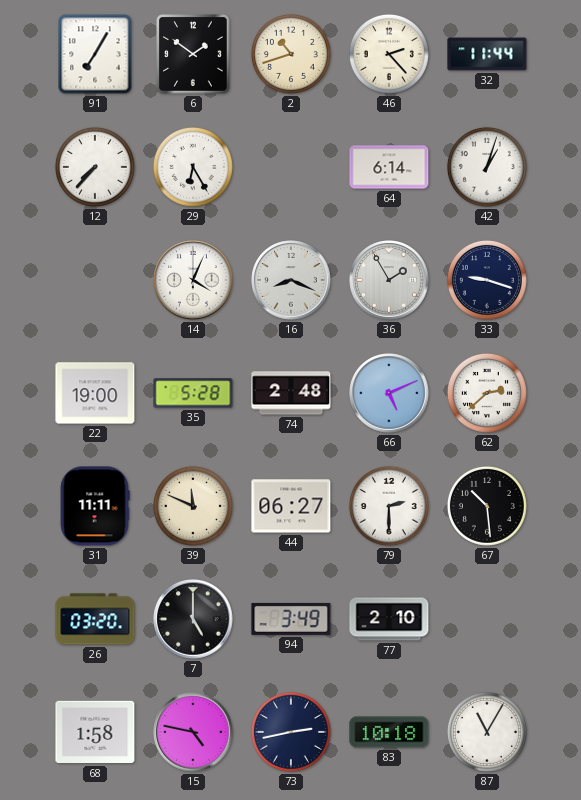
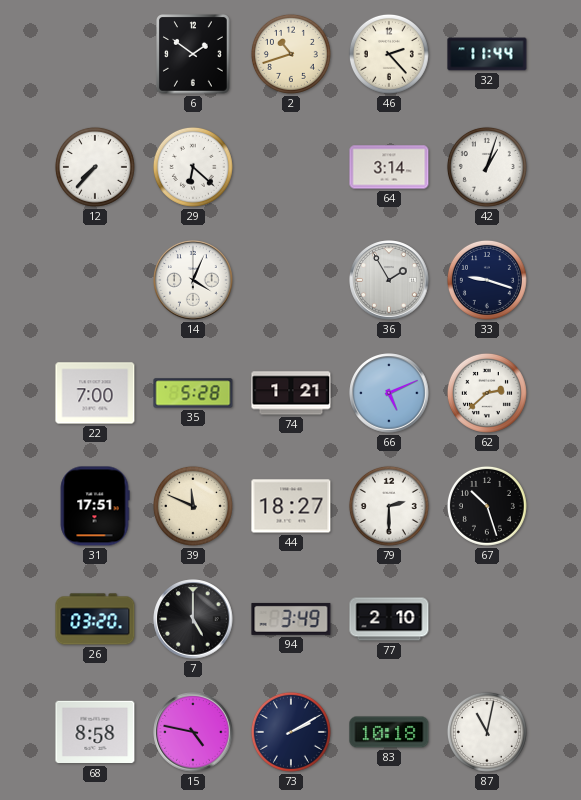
91: 7:05 -> none
29: 6:25 -> 6:22
64: 6:14 -> 3:14
16: 8:19 -> none
22: 19:00 -> 7:00
74: 2:48 -> 1:21
31: 11:11 -> 17:51
44: 06:27 -> 18:27
67: 10:29 -> 10:27
68: 1:58 -> 8:58
73: 2:43 -> 2:10
87: 11:05 -> 11:02
